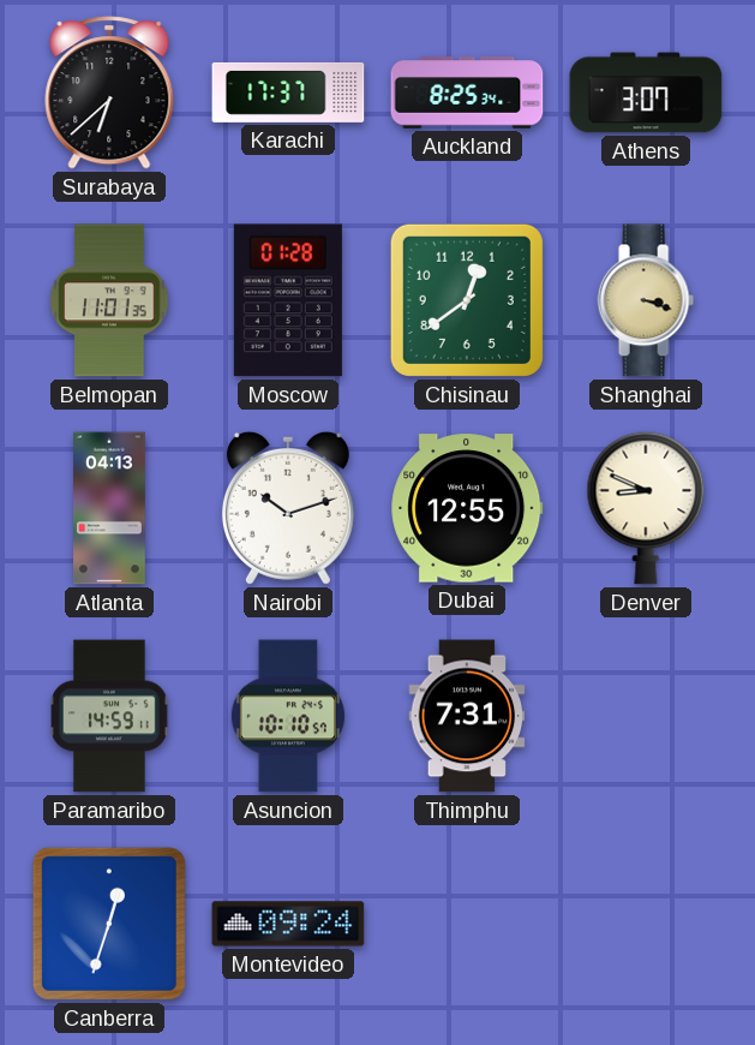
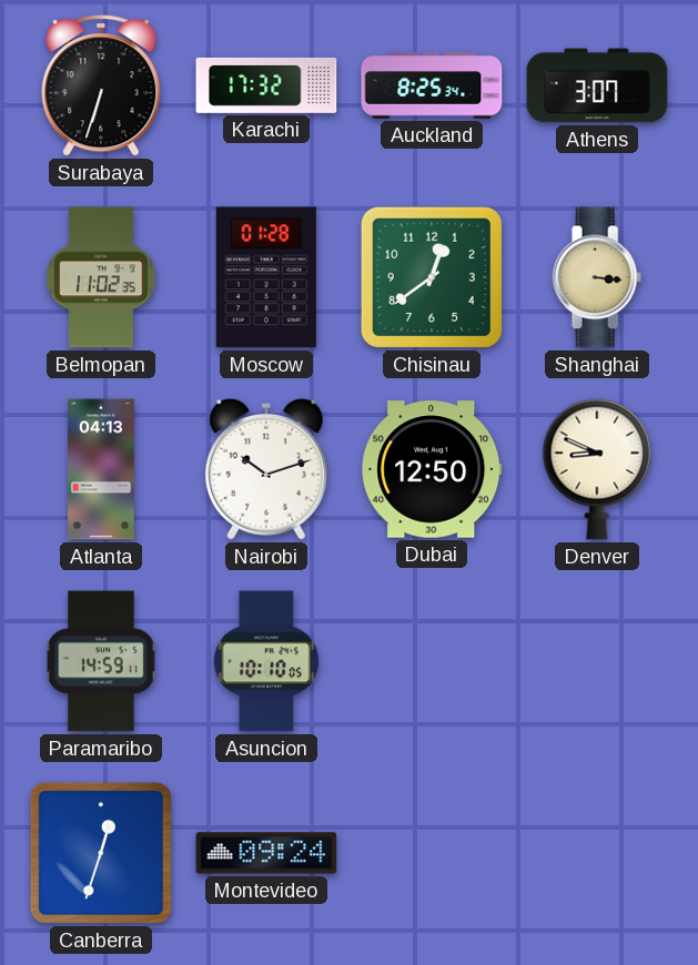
Surabaya: 6:38 -> 6:33
Karachi: 17:37 -> 17:32
Belmopan: 11:01 -> 11:02
Shanghai: 3:18 -> 3:16
Dubai: 12:55 -> 12:50
Asuncion: 10:10:57 -> 10:10:05
Thimphu: 7:31 -> none
